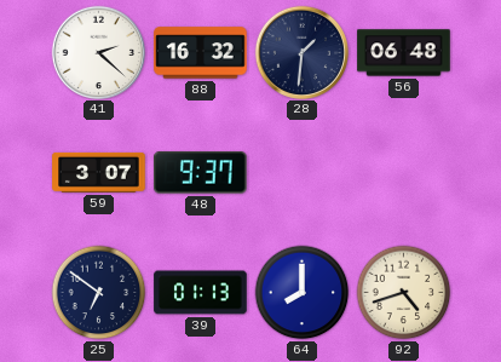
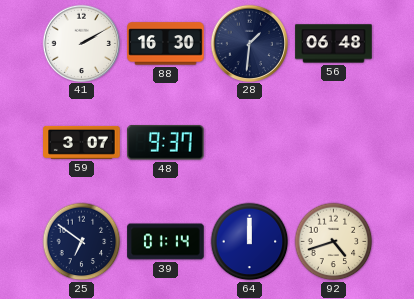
41: 2:22 -> 2:10
88: 16:32 -> 16:30
39: 01:13 -> 01:14
64: 8:00 -> 12:00
